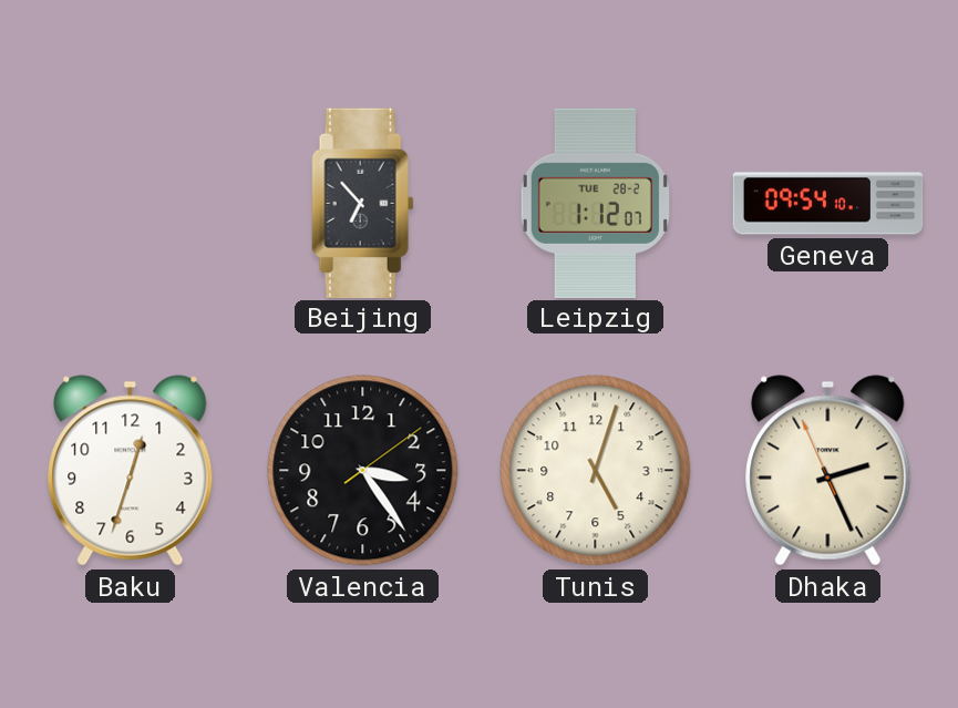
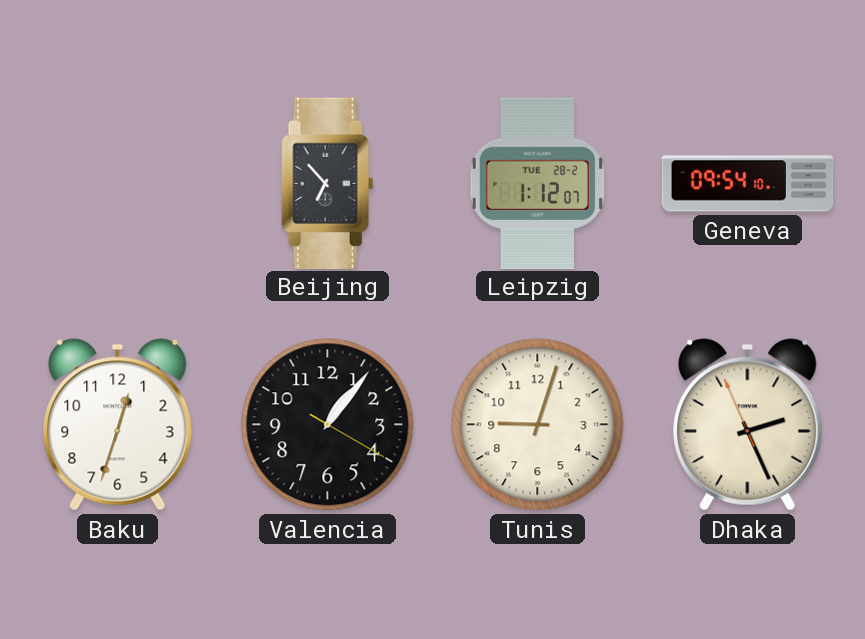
Valencia: 3:24 -> 1:06
Tunis: 5:03 -> 9:03
